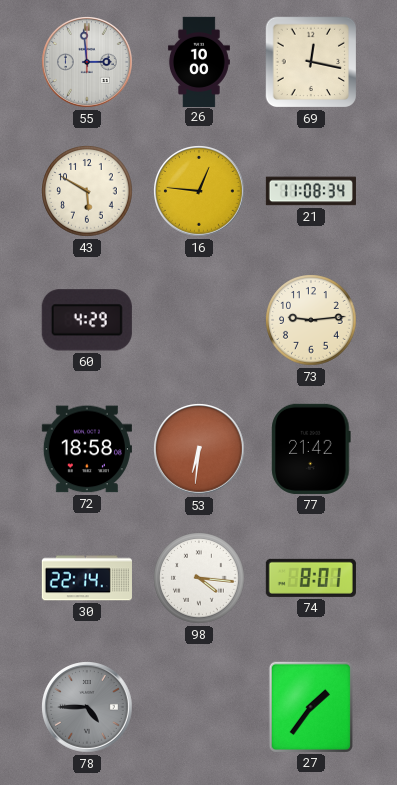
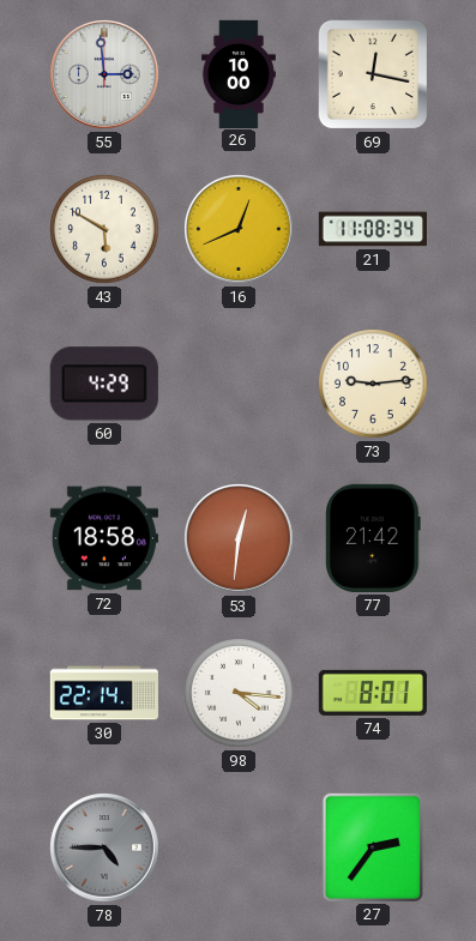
16: 12:46 -> 12:41
53: 6:31 -> 12:31
27: 1:36 -> 2:36
